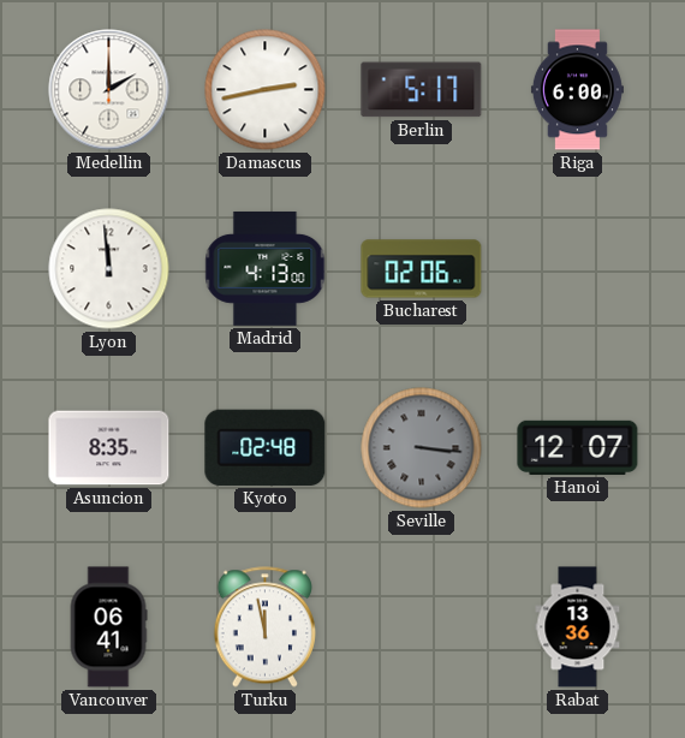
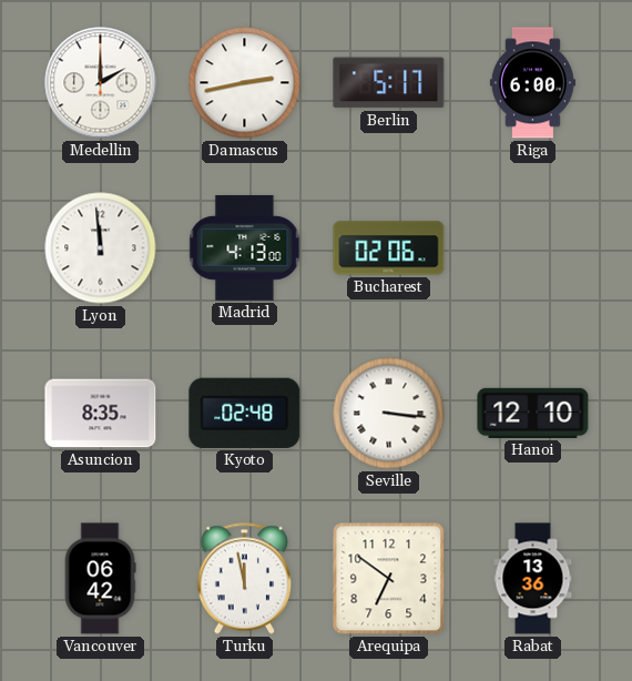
Seville dial: grey -> white
Hanoi: 12:07 -> 12:10
Vancouver: 06:41 -> 06:42
Arequipa: none -> 6:51
